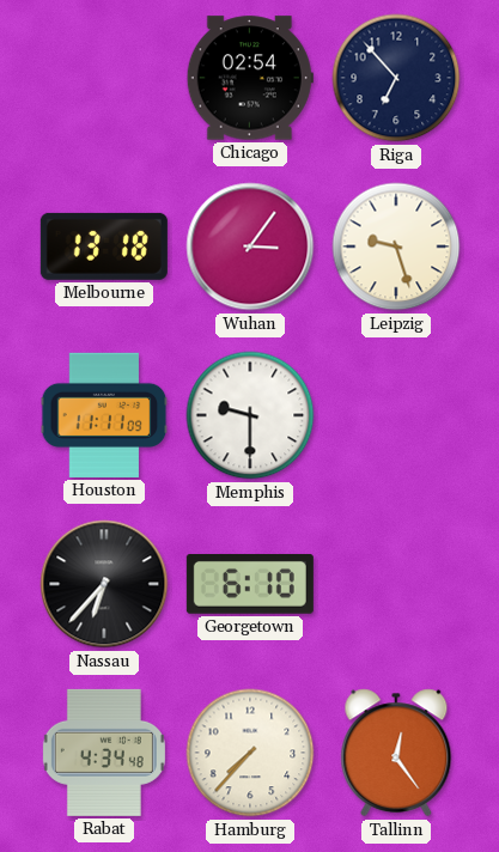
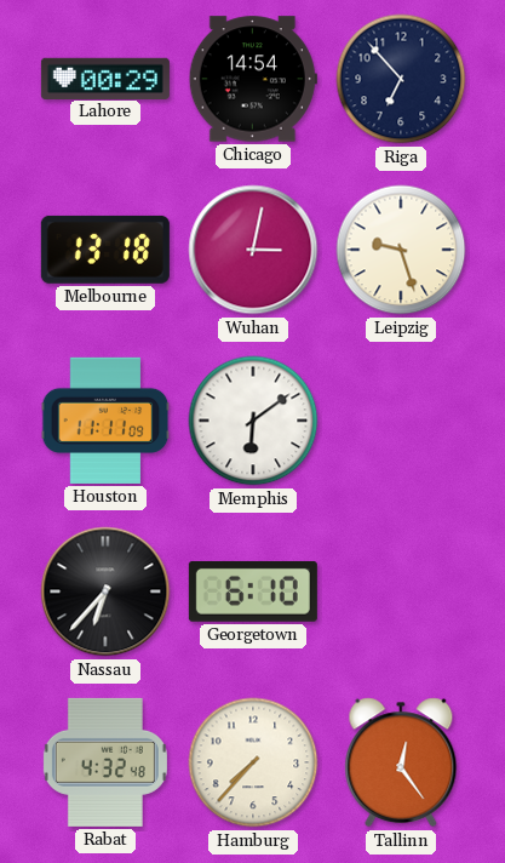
Lahore: none -> 00:29
Chicago: 02:54 -> 14:54
Wuhan: 3:06 -> 3:02
Memphis: 9:30 -> 6:09
Rabat: 4:34 -> 4:32
